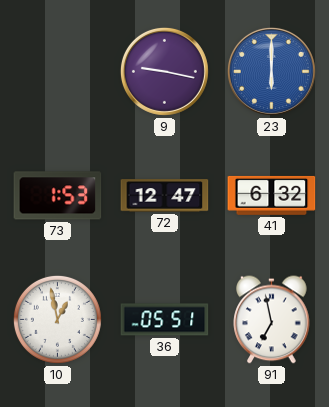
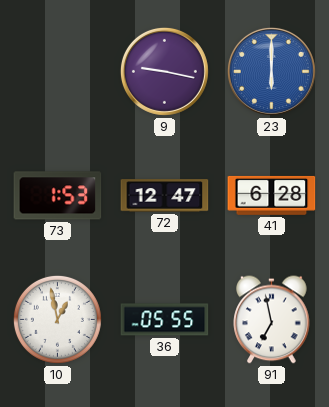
41: 6:32 -> 6:28
36: 05:51 -> 05:55
